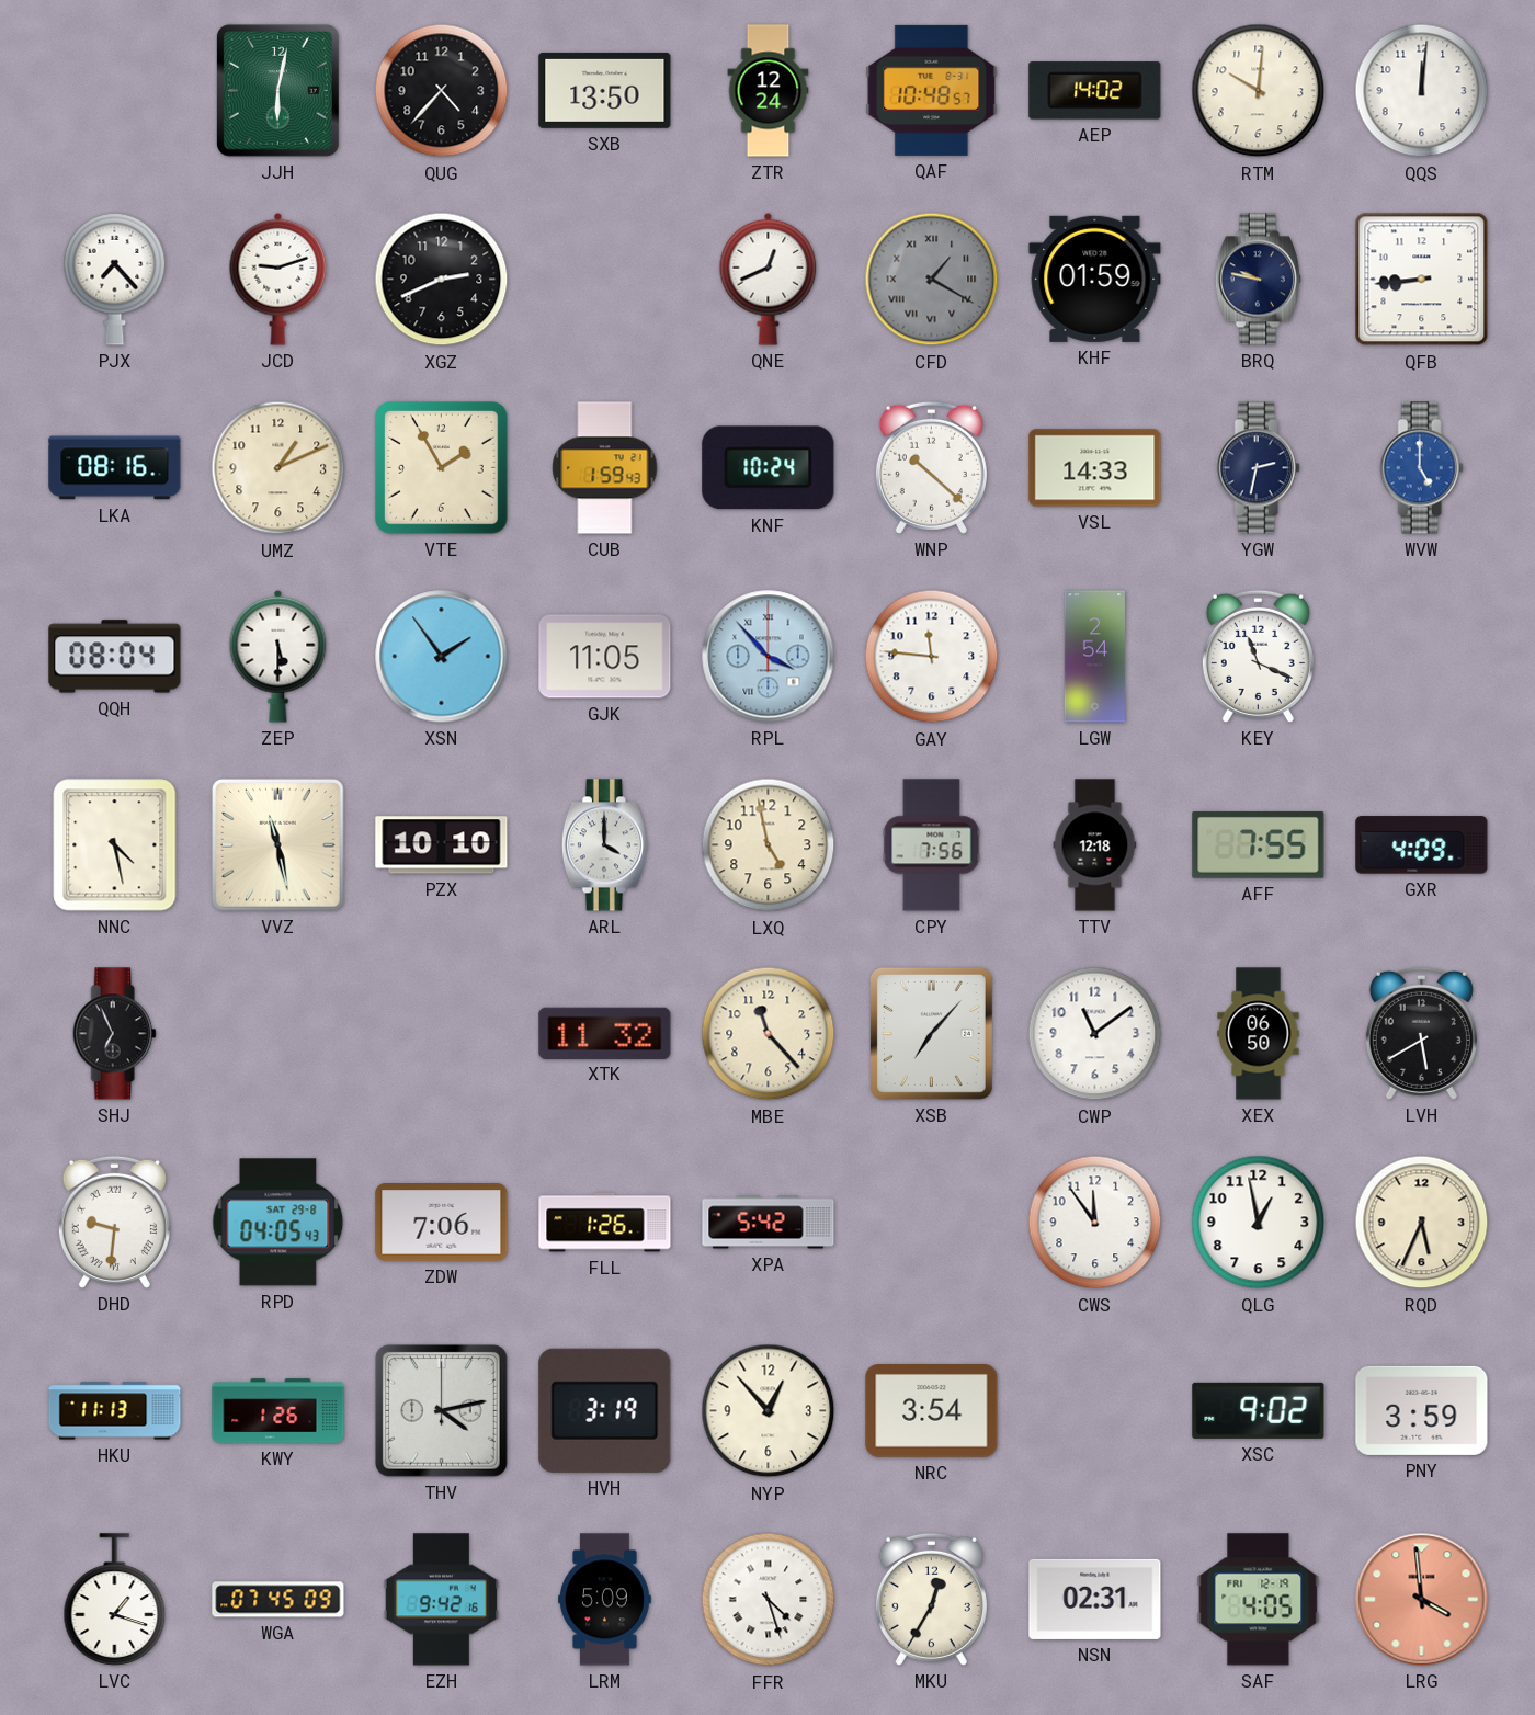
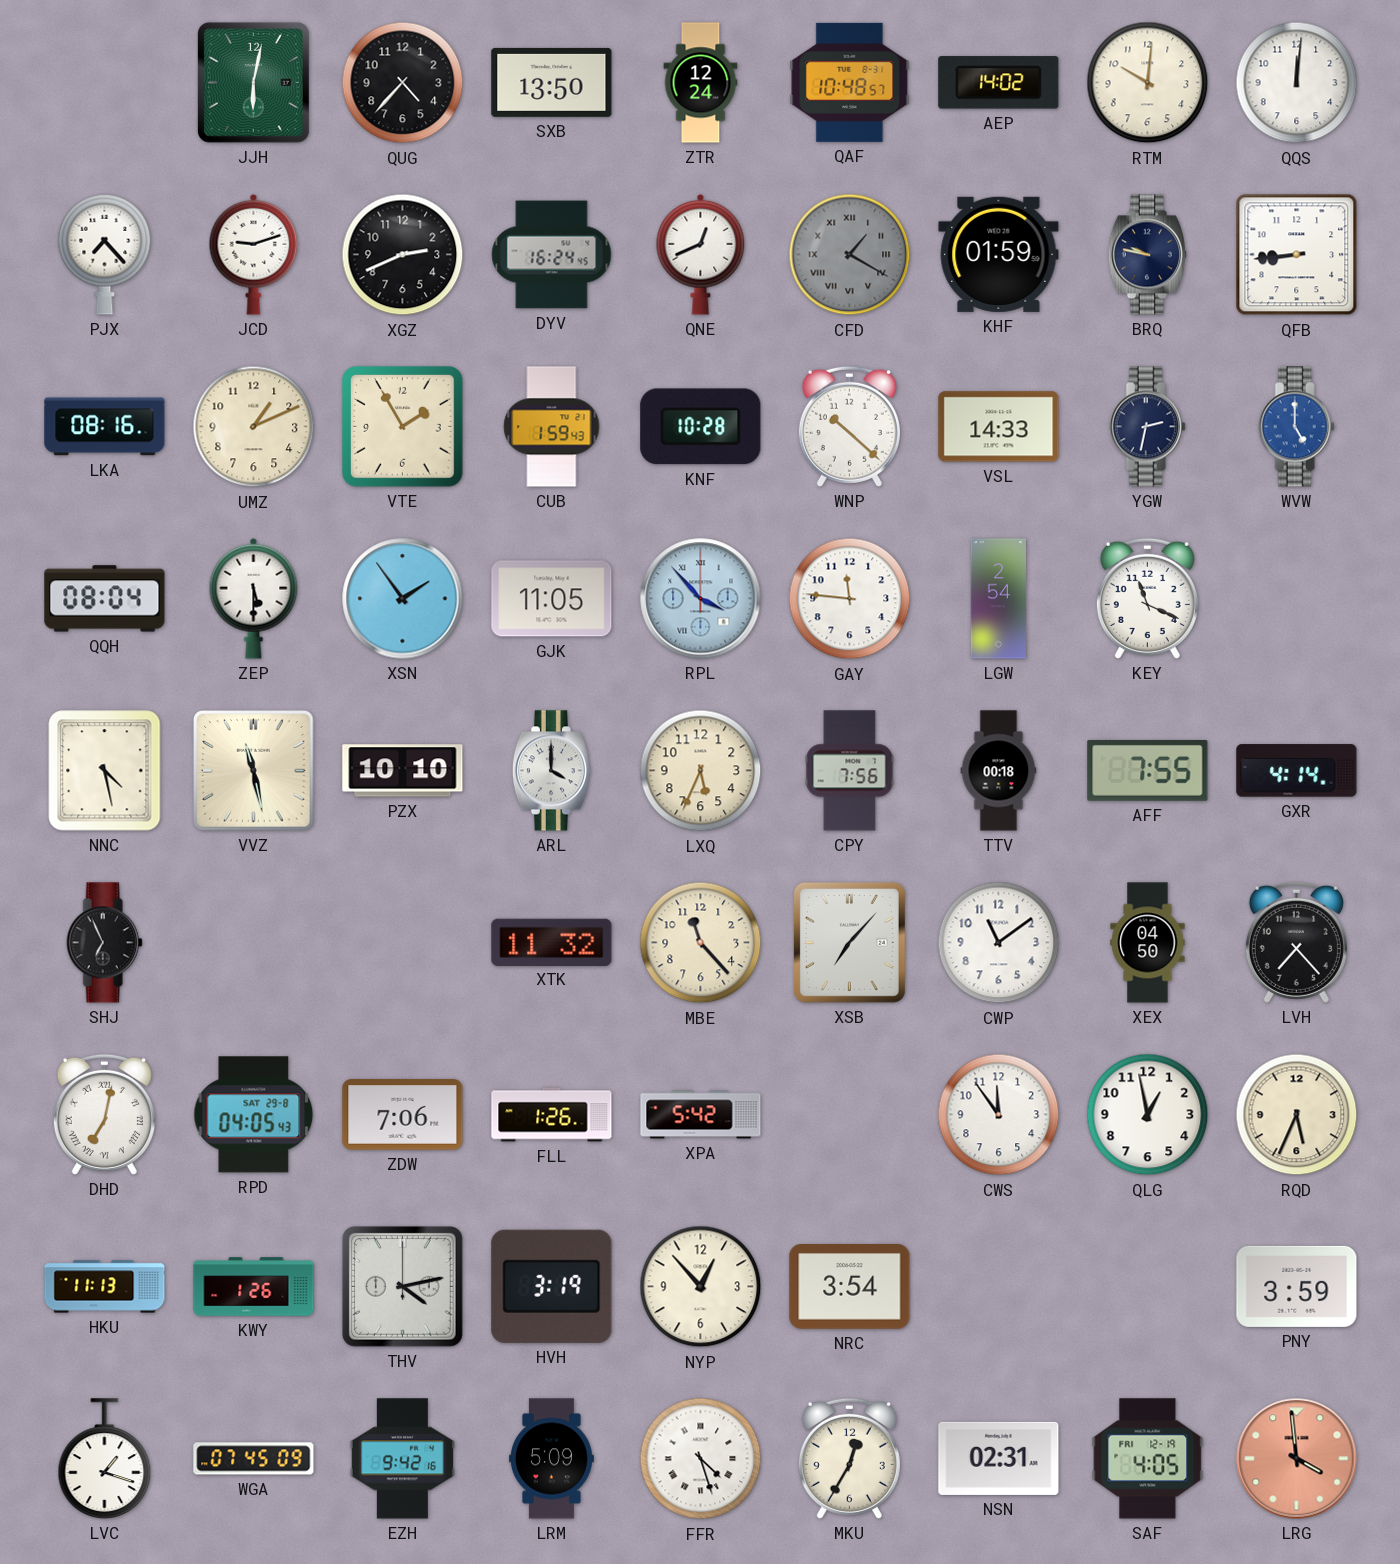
DYV: none -> 16:24
KNF: 10:24 -> 10:28
LXQ: 4:58 -> 5:34
TTV: 12:18 -> 00:18
GXR: 4:09 -> 4:14
XEX: 06:50 -> 04:50
LVH: 5:40 -> 7:23
DHD: 9:31 -> 7:02
XSC: 9:02 -> none
